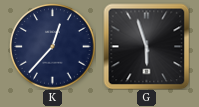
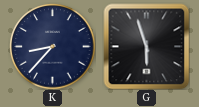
K: 12:37 -> 8:37
